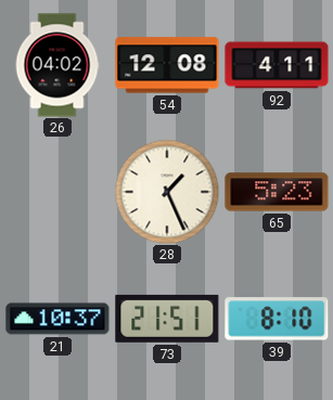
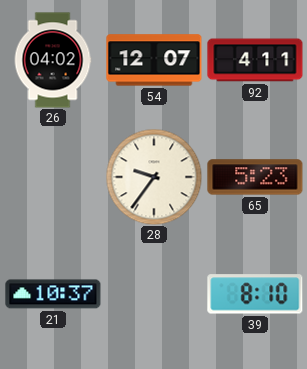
54: 12:08 -> 12:07
28: 1:26 -> 9:36
73: 21:51 -> none
